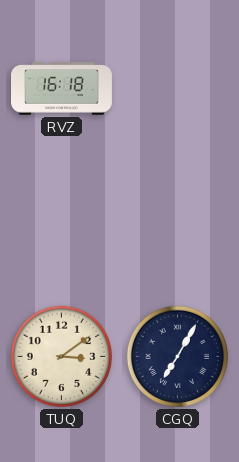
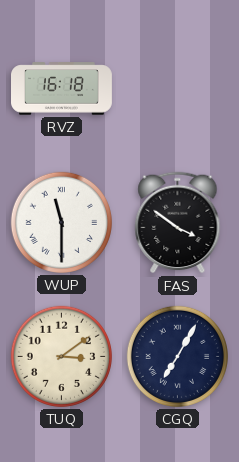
WUP: none -> 11:30
FAS: none -> 3:51
